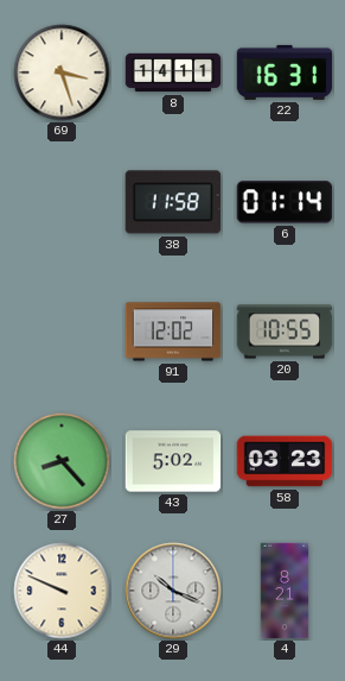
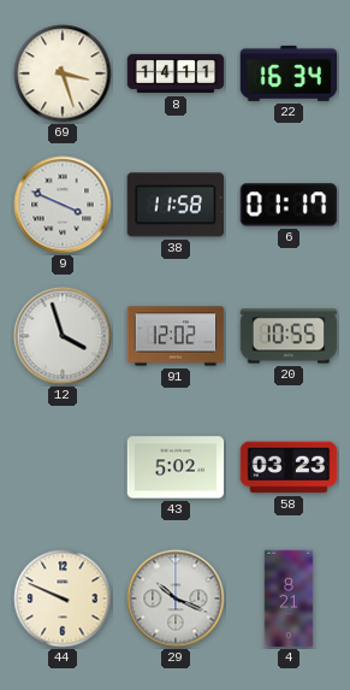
22: 16:31 -> 16:34
9: none -> 3:49
6: 01:14 -> 01:17
12: none -> 3:57
27: 8:23 -> none
